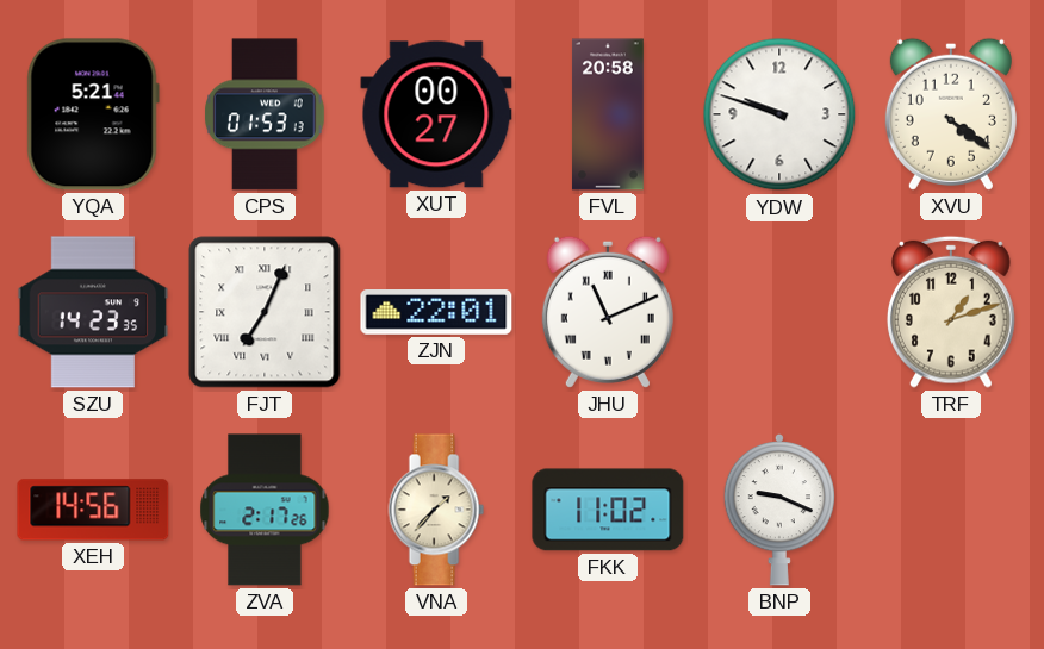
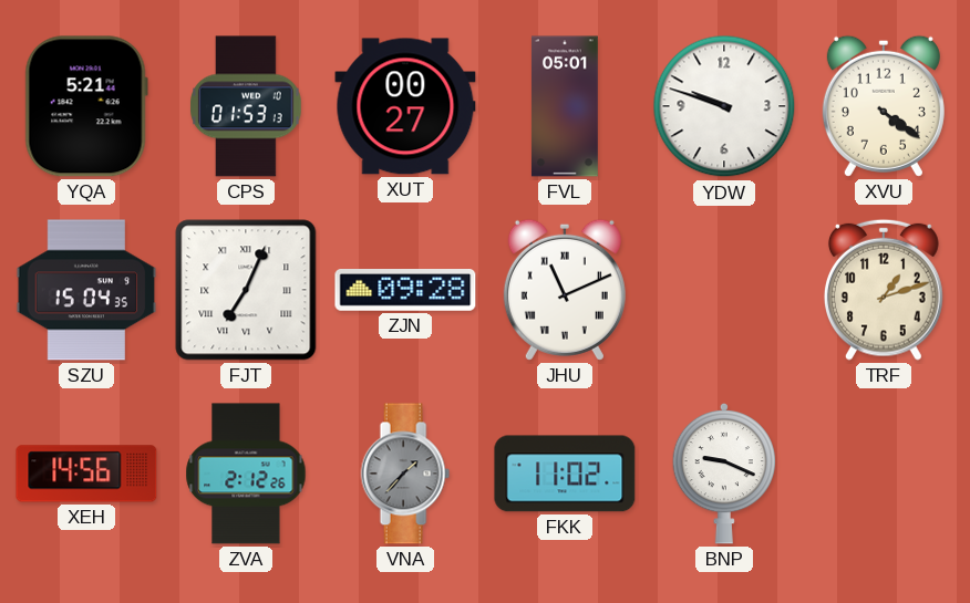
FVL: 20:58 -> 05:01
SZU: 14:23 -> 15:04
ZJN: 22:01 -> 09:28
ZVA: 2:17 -> 2:12
VNA dial: cream -> grey
